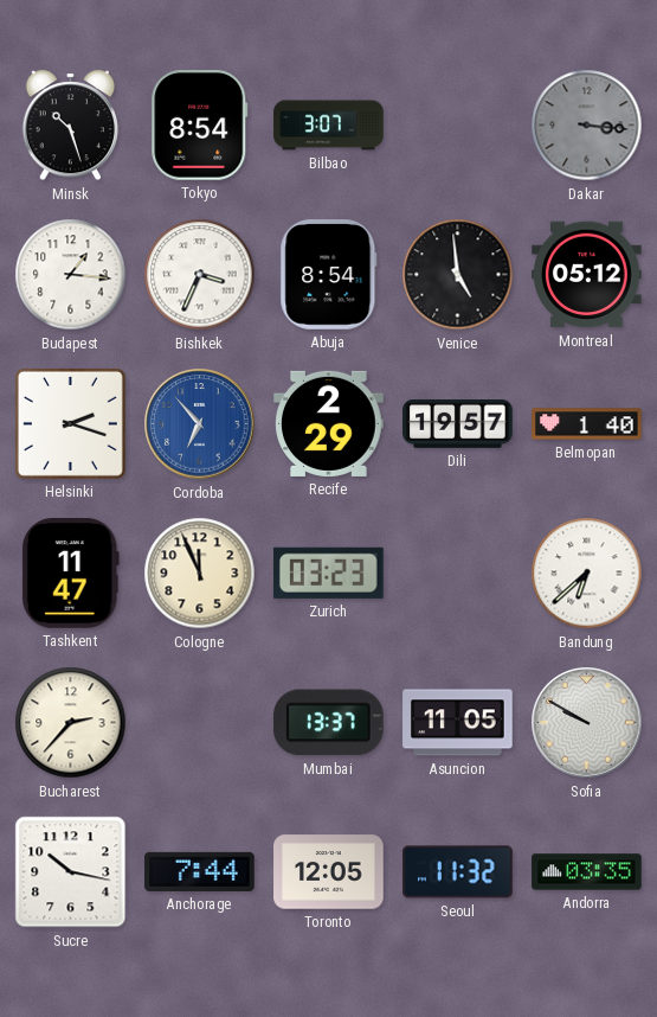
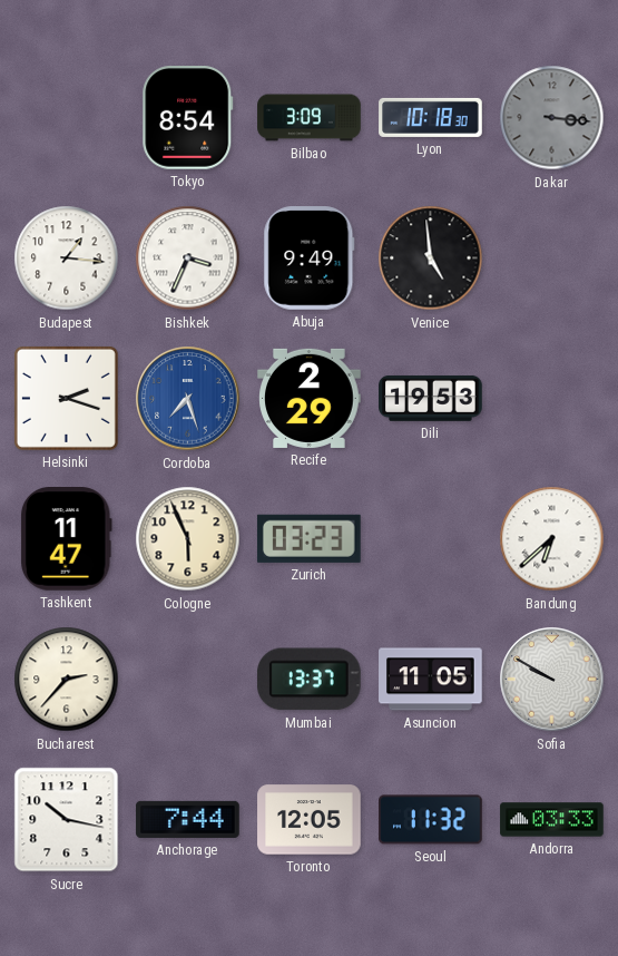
Minsk: 10:27 -> none
Bilbao: 3:07 -> 3:09
Lyon: none -> 10:18
Abuja: 8:54 -> 9:49
Montreal: 05:12 -> none
Cordoba: 6:53 -> 7:27
Dili: 19:57 -> 19:53
Belmopan: 1:40 -> none
Cologne: 11:56 -> 5:56
Andorra: 03:35 -> 03:33
